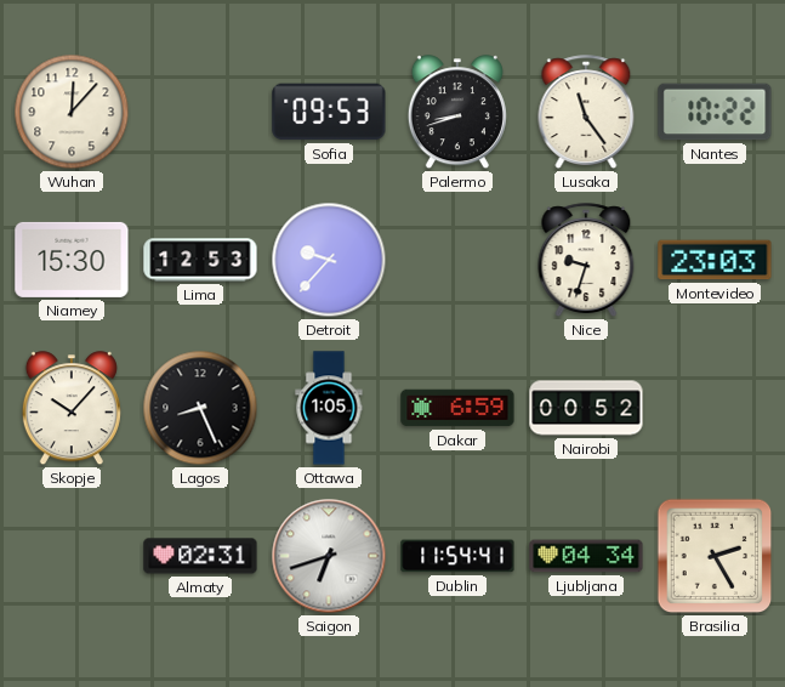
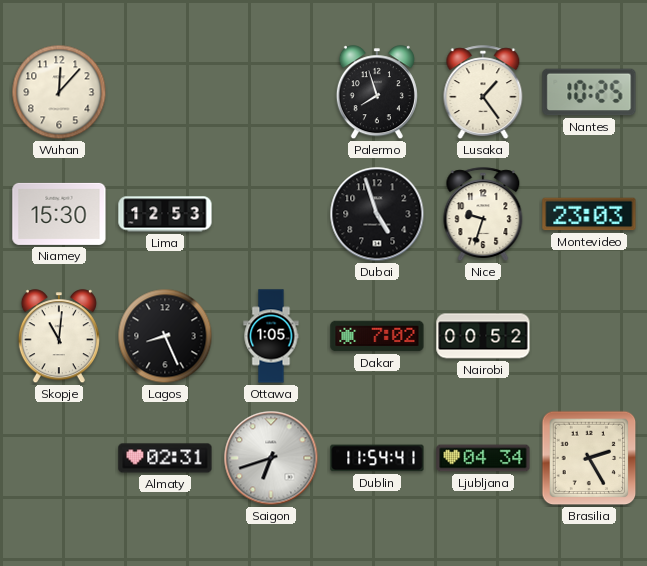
Sofia: 09:53 -> none
Palermo: 8:42 -> 7:57
Lusaka: 11:24 -> 1:24
Nantes: 10:22 -> 10:25
Detroit: 9:37 -> none
Dubai: none -> 4:57
Skopje: 10:07 -> 11:01
Dakar: 6:59 -> 7:02
